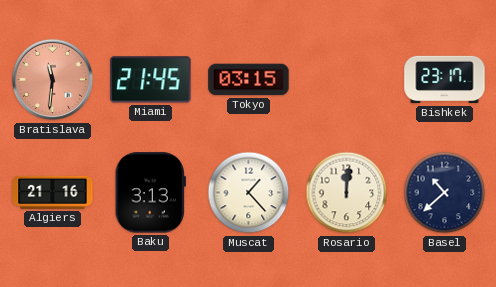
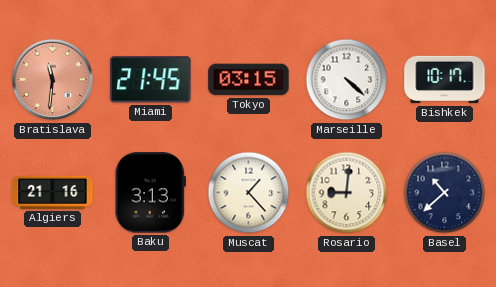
Marseille: none -> 4:22
Bishkek: 23:17 -> 10:17
Rosario: 12:01 -> 9:01
